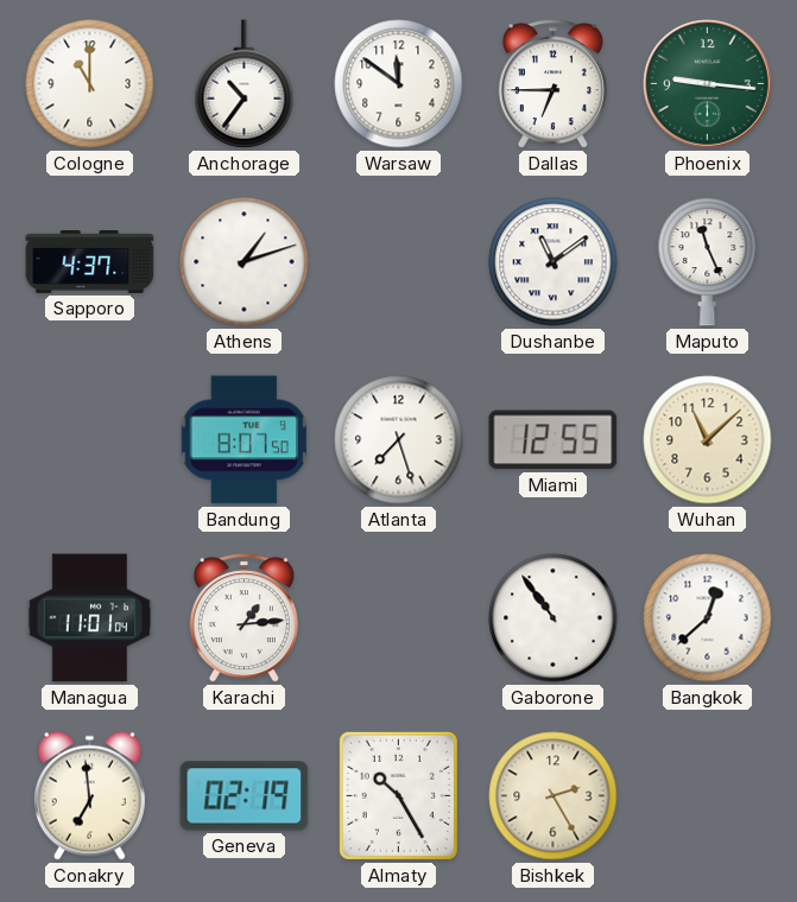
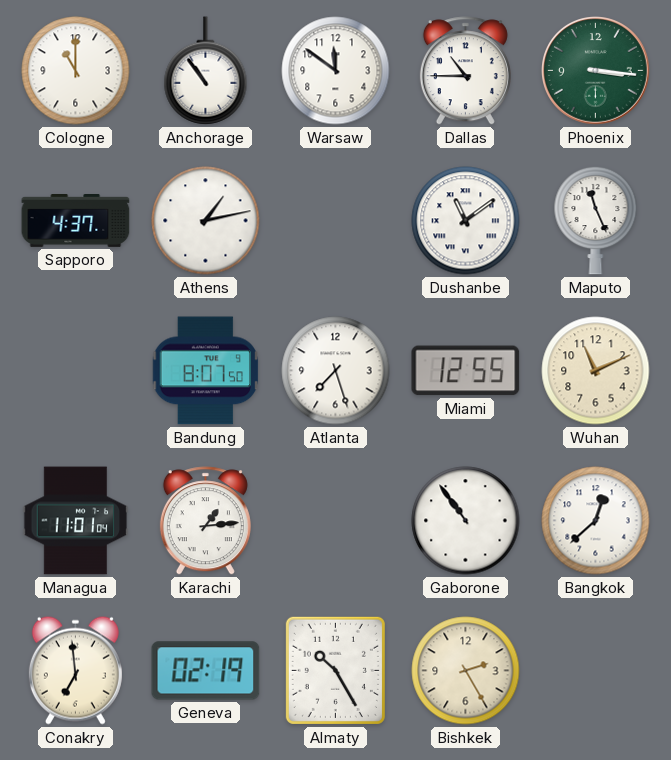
Anchorage: 10:36 -> 10:54
Dallas: 6:45 -> 10:45
Phoenix: 9:16 -> 3:16
Athens: 1:12 -> 1:13
Wuhan: 11:08 -> 11:11
